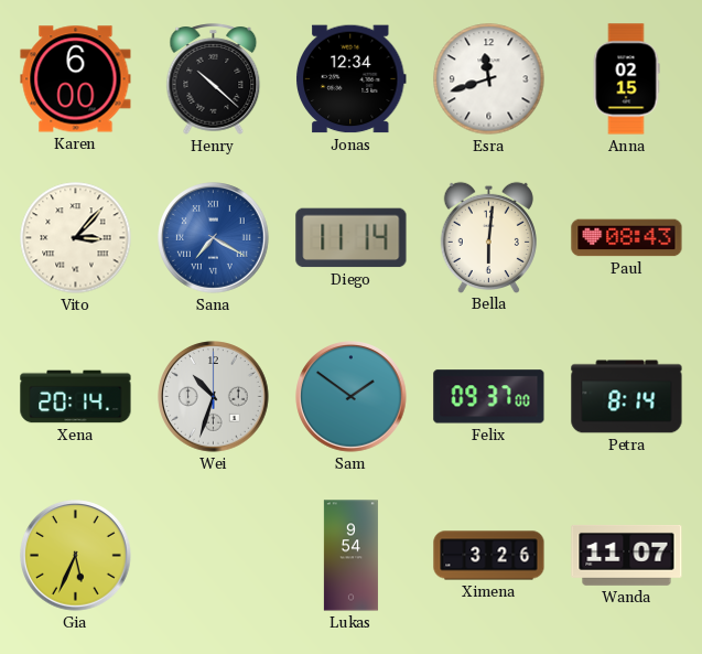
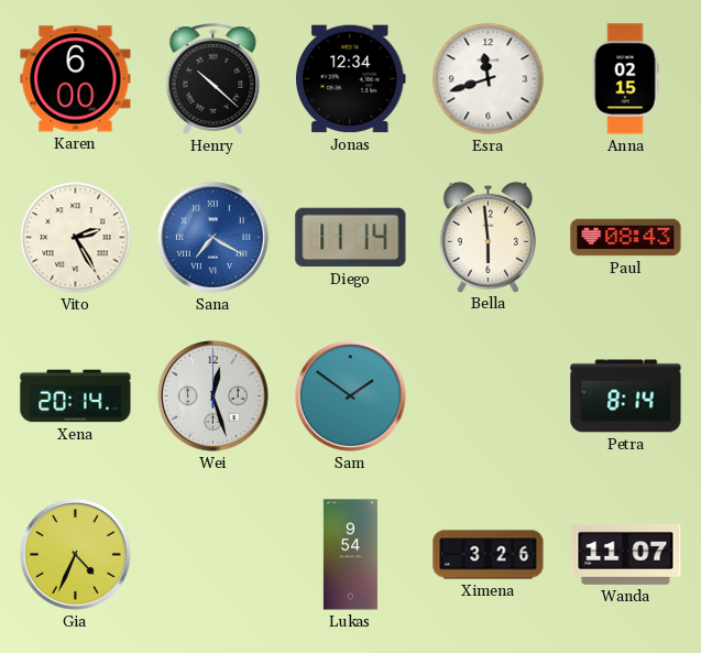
Vito: 3:07 -> 2:25
Bella: 6:01 -> 5:59
Wei: 10:33 -> 12:27
Felix: 09:37 -> none
Gia: 5:34 -> 4:34
